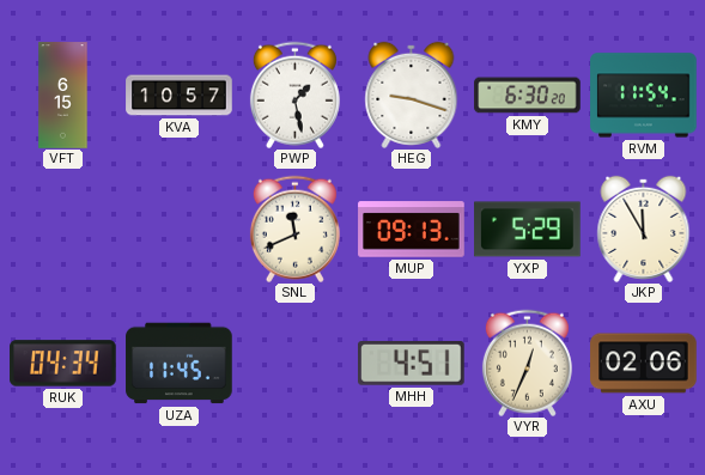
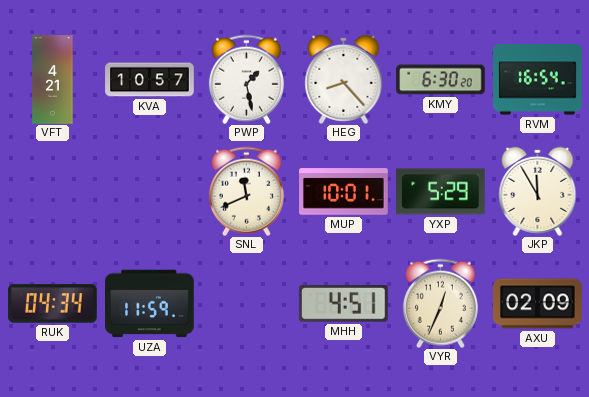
VFT: 6:15 -> 4:21
HEG: 9:18 -> 8:23
RVM: 11:54 -> 16:54
MUP: 09:13 -> 10:01
UZA: 11:45 -> 11:59
AXU: 02:06 -> 02:09
